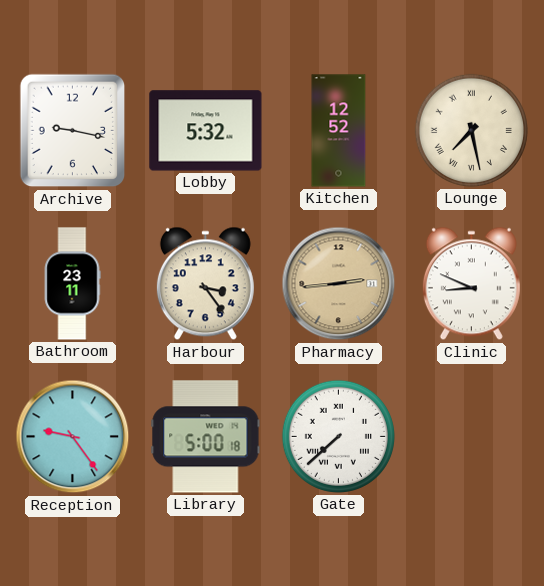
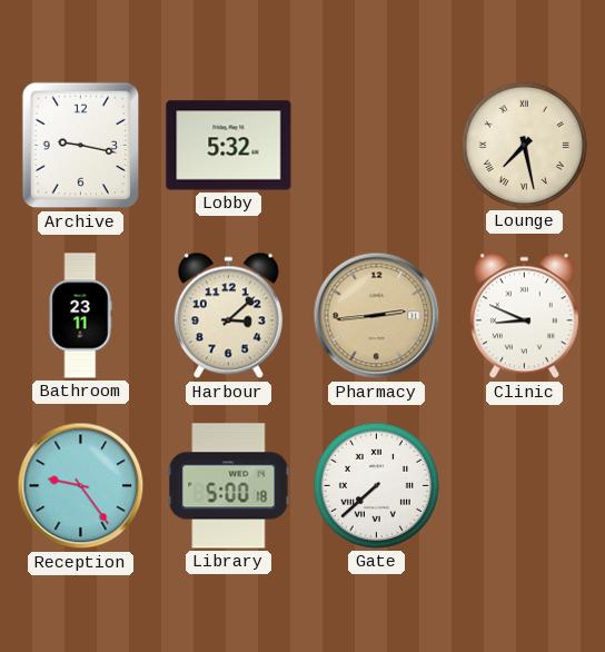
Kitchen: 12:52 -> none
Harbour: 3:24 -> 3:08
